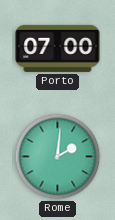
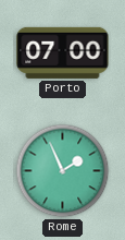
Rome: 2:01 -> 1:56
